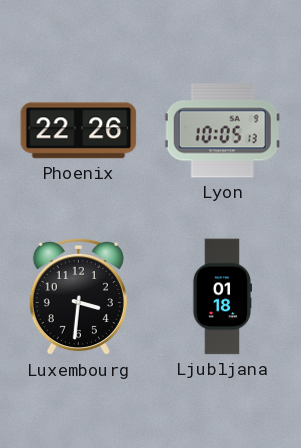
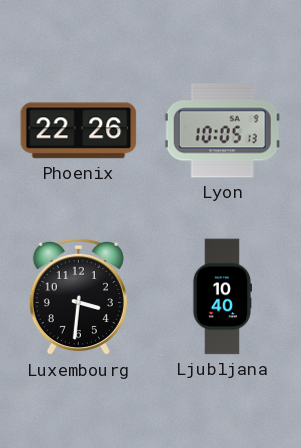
Ljubljana: 01:18 -> 10:40
